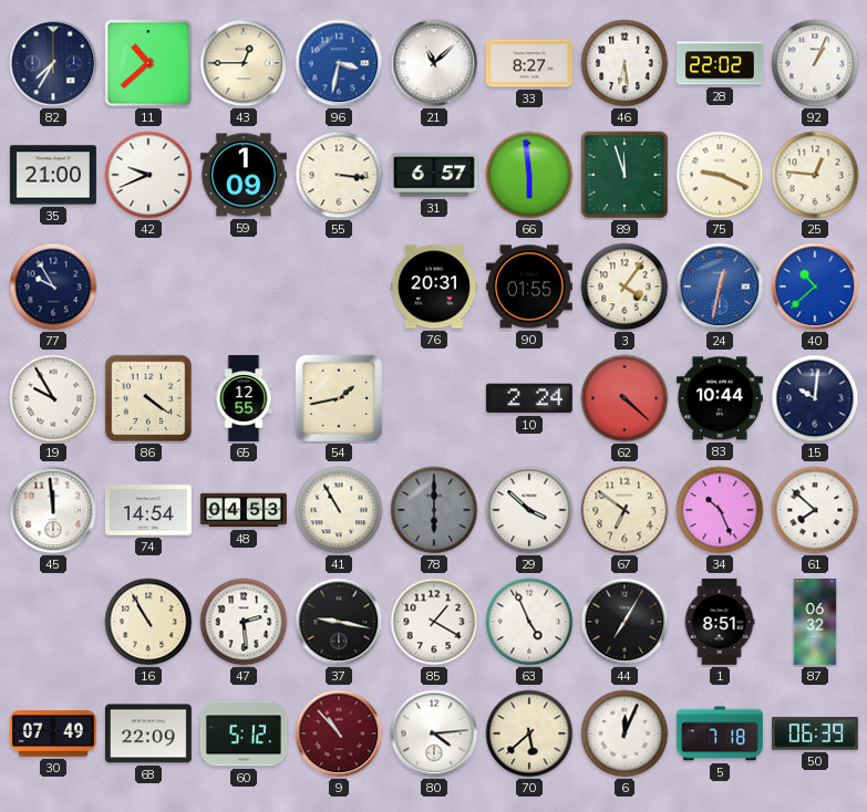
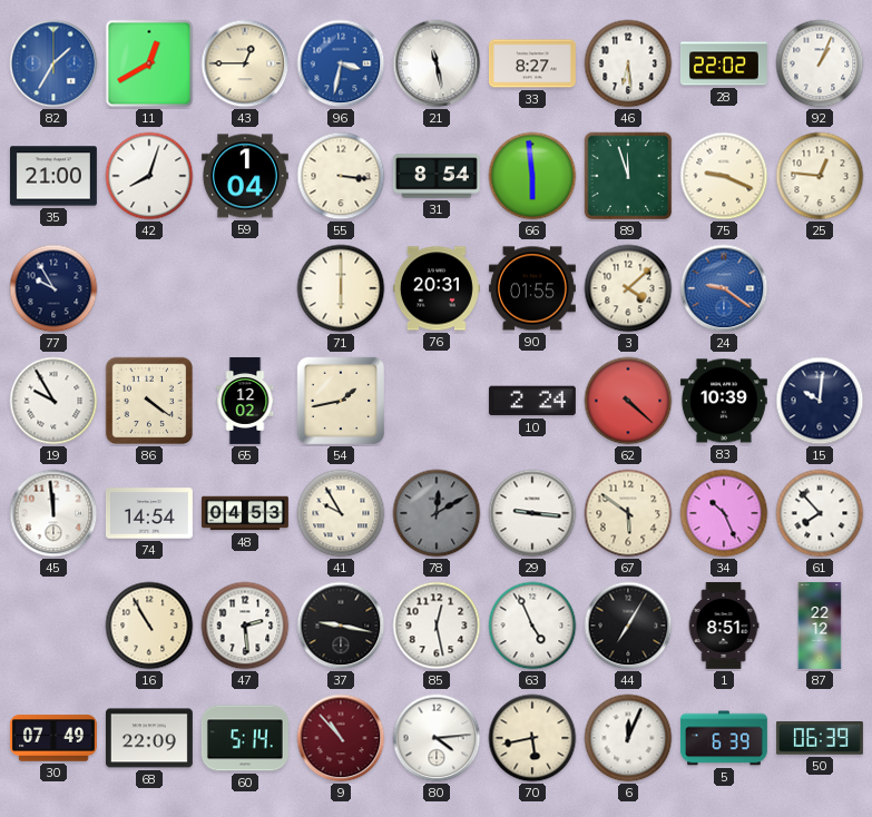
82: 7:35 -> 1:35
82 dial: navy -> blue
11: 10:38 -> 12:40
21: 11:08 -> 11:28
42: 9:41 -> 8:03
59: 1:09 -> 1:04
31: 6:57 -> 8:54
71: none -> 6:00
3: 4:06 -> 4:08
24: 12:32 -> 9:21
40: 10:38 -> none
65: 12:55 -> 12:02
83: 10:44 -> 10:39
41: 10:55 -> 9:55
78: 6:00 -> 12:10
29: 3:52 -> 9:16
67: 6:51 -> 5:51
61: 7:52 -> 7:53
85: 1:20 -> 12:28
87: 06:32 -> 22:12
60: 5:12 -> 5:14
70: 5:38 -> 5:43
5: 7:18 -> 6:39
